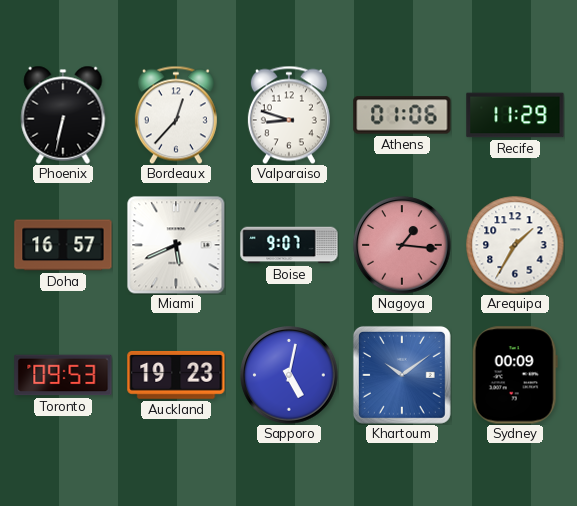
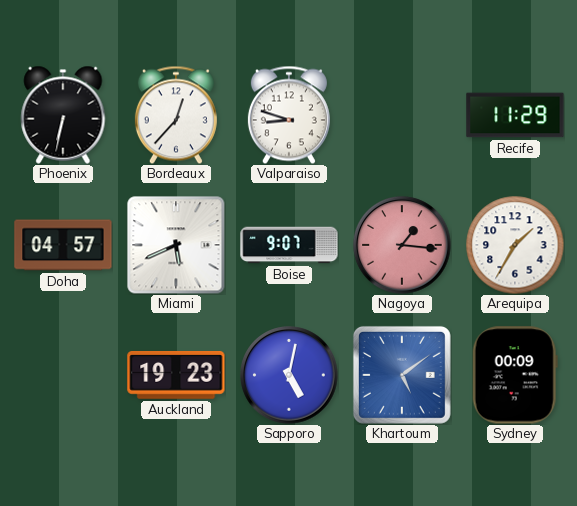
Athens: 01:06 -> none
Doha: 16:57 -> 04:57
Toronto: 09:53 -> none
Khartoum: 10:09 -> 5:09
